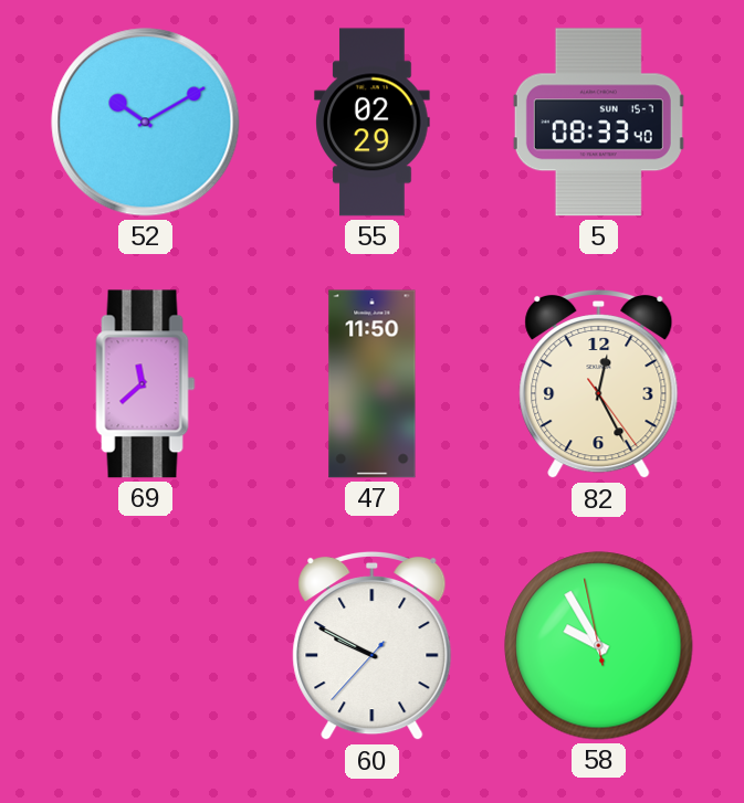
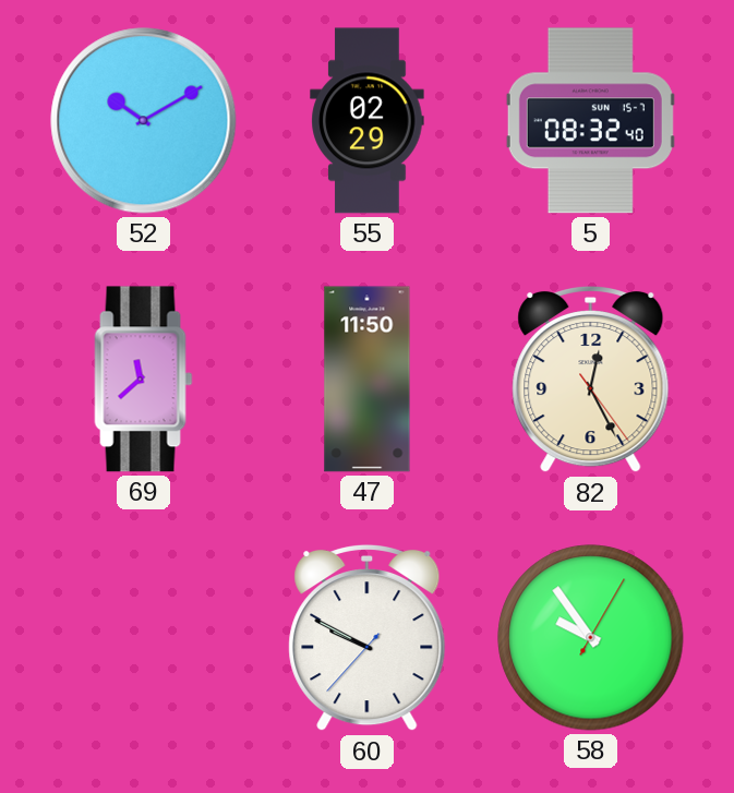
5: 08:33 -> 08:32
58: 9:54:58 -> 9:54:05
